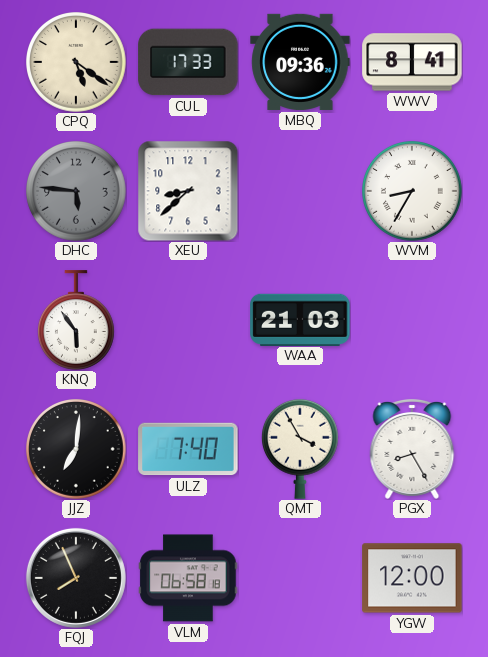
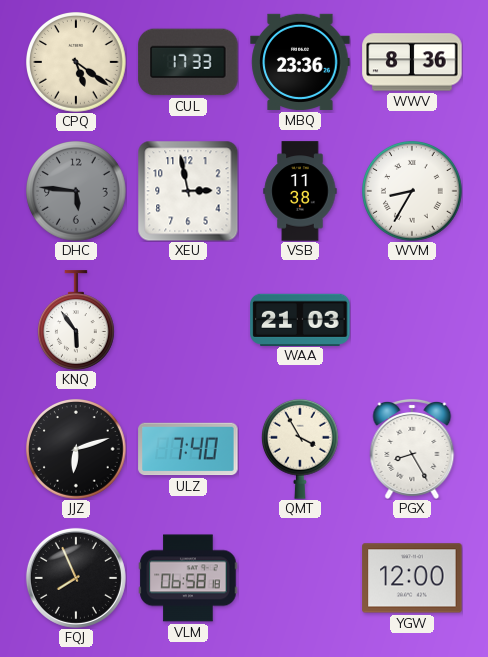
MBQ: 09:36 -> 23:36
WWV: 8:41 -> 8:36
XEU: 8:38 -> 2:58
VSB: none -> 11:38
JJZ: 7:01 -> 6:12
